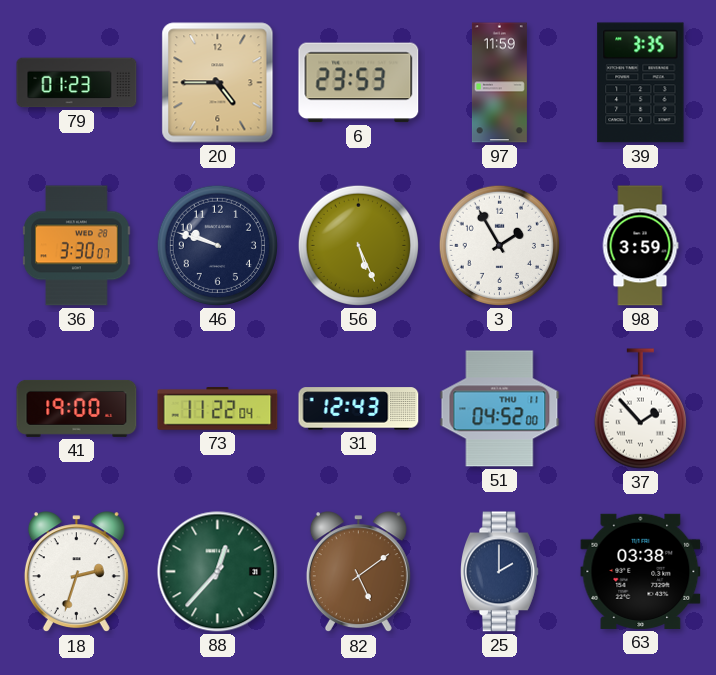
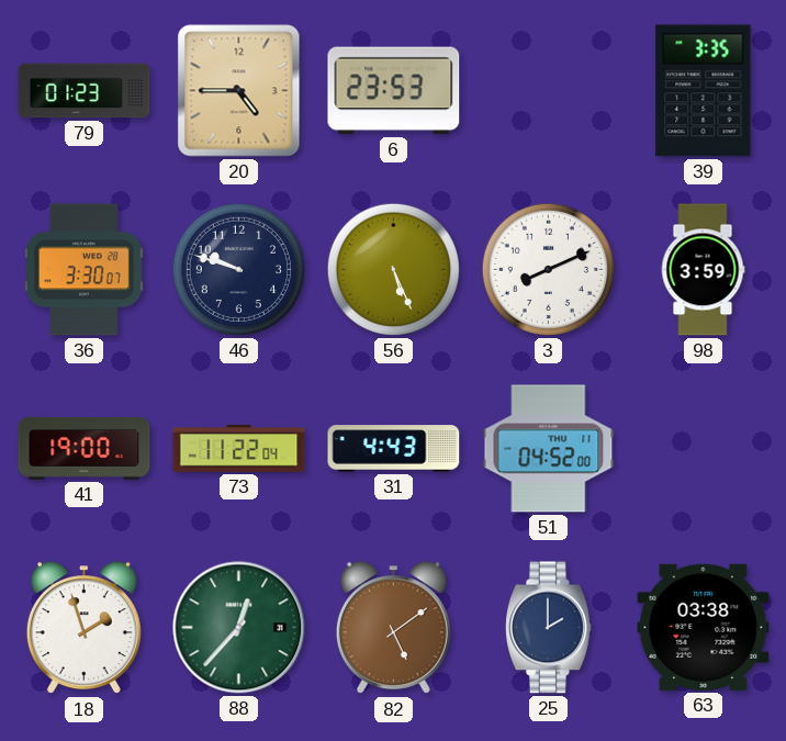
97: 11:59 -> none
3: 1:55 -> 8:11
31: 12:43 -> 4:43
37: 1:53 -> none
18: 2:33 -> 1:57
